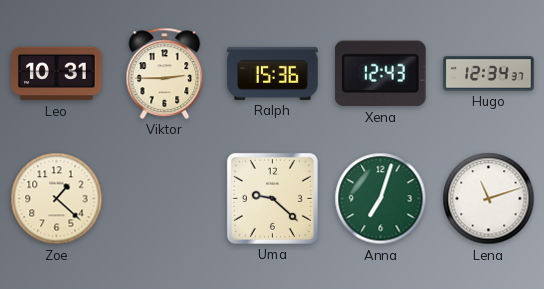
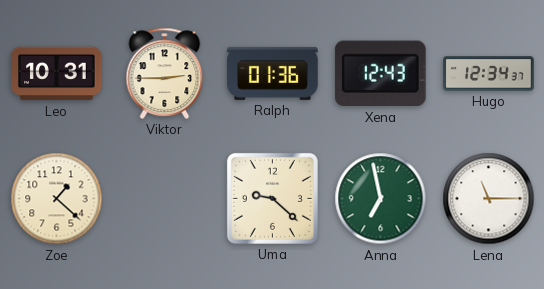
Ralph: 15:36 -> 01:36
Anna: 7:03 -> 6:58
Lena: 11:12 -> 11:15
